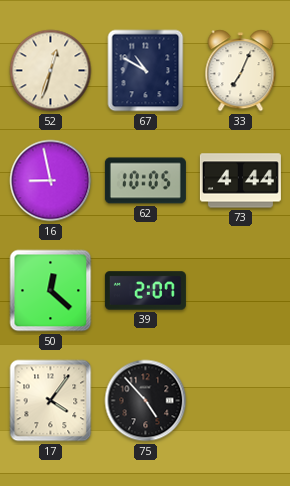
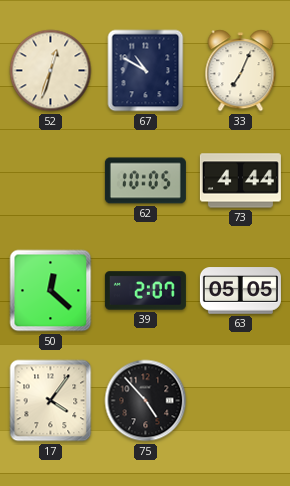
16: 8:58 -> none
63: none -> 05:05
